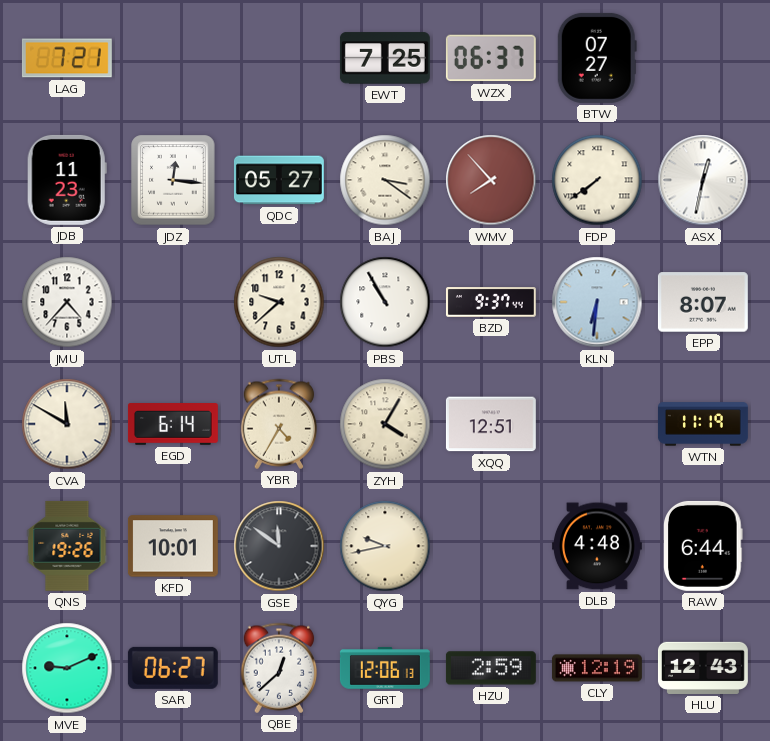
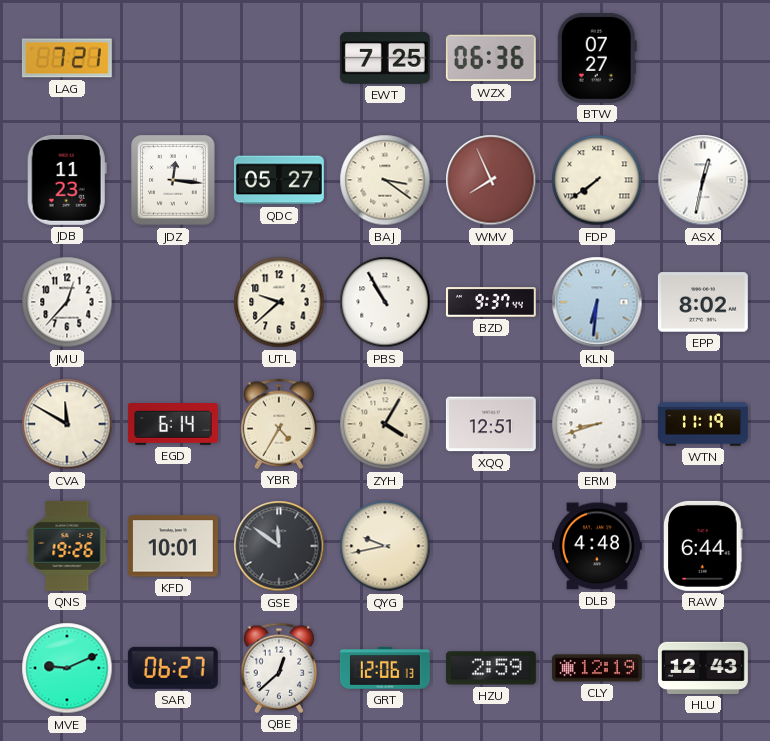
WZX: 06:37 -> 06:36
WMV: 7:53 -> 7:56
JMU: 4:37 -> 12:37
EPP: 8:07 -> 8:02
ERM: none -> 8:42
